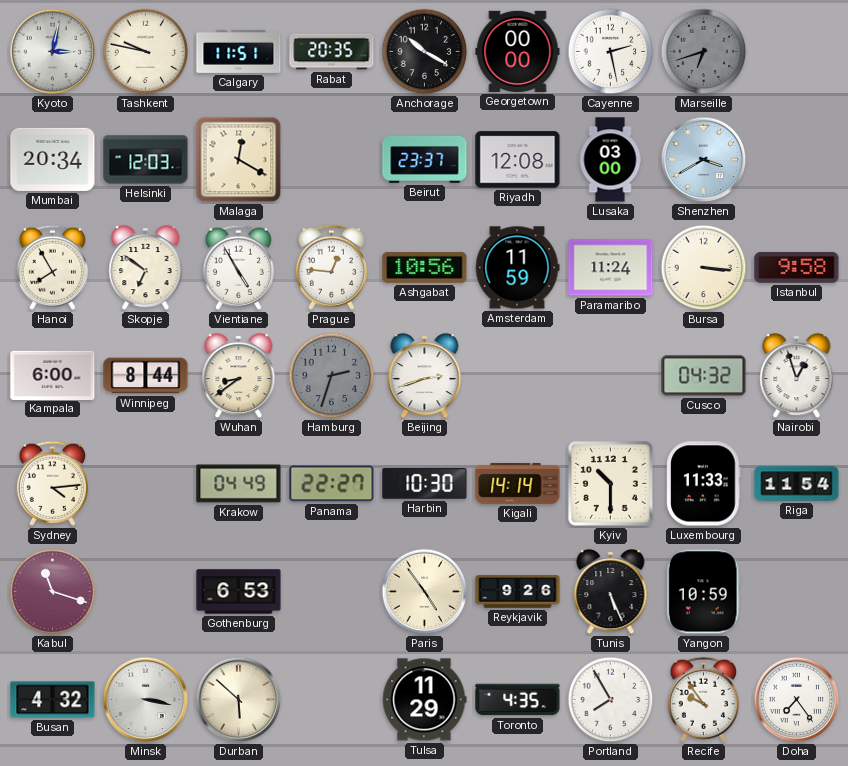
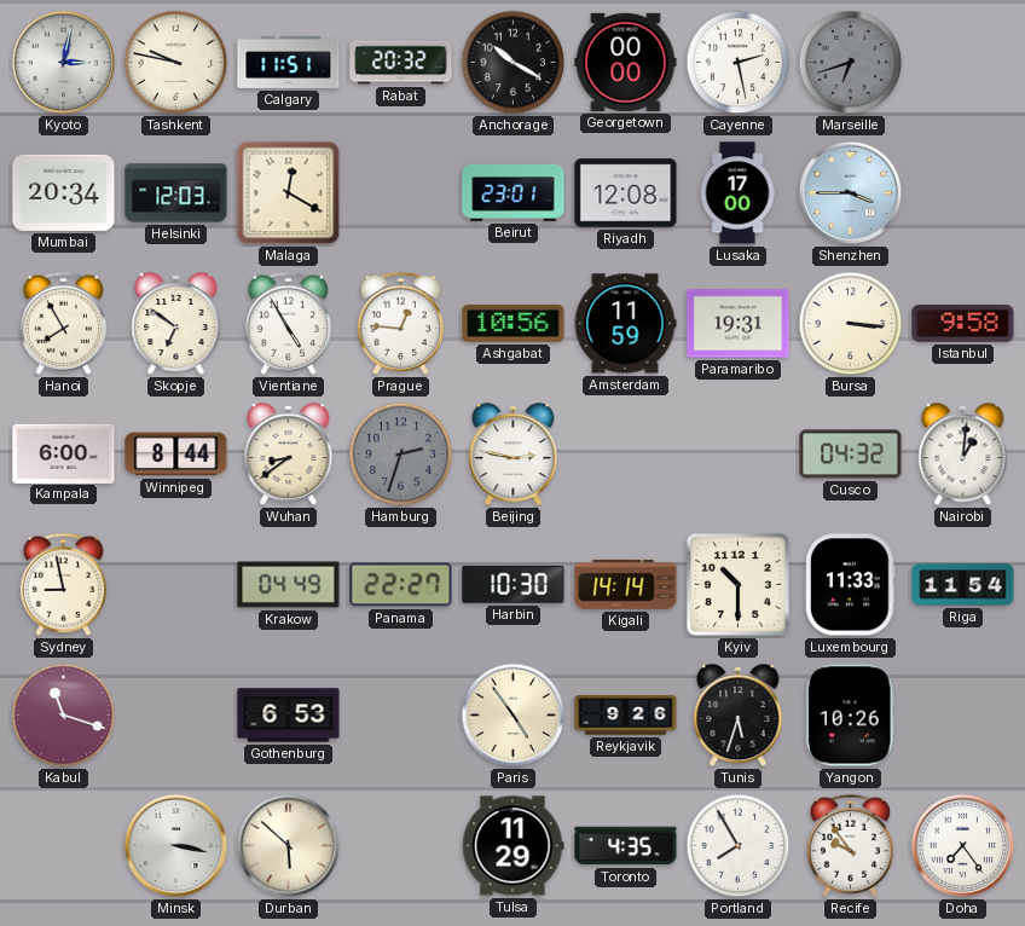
Rabat: 20:35 -> 20:32
Beirut: 23:37 -> 23:01
Lusaka: 03:00 -> 17:00
Shenzhen: 3:40 -> 3:45
Paramaribo: 11:24 -> 19:31
Beijing: 2:42 -> 2:47
Nairobi: 12:57 -> 1:01
Sydney: 4:14 -> 8:58
Tunis: 5:26 -> 5:33
Yangon: 10:59 -> 10:26
Busan: 4:32 -> none
